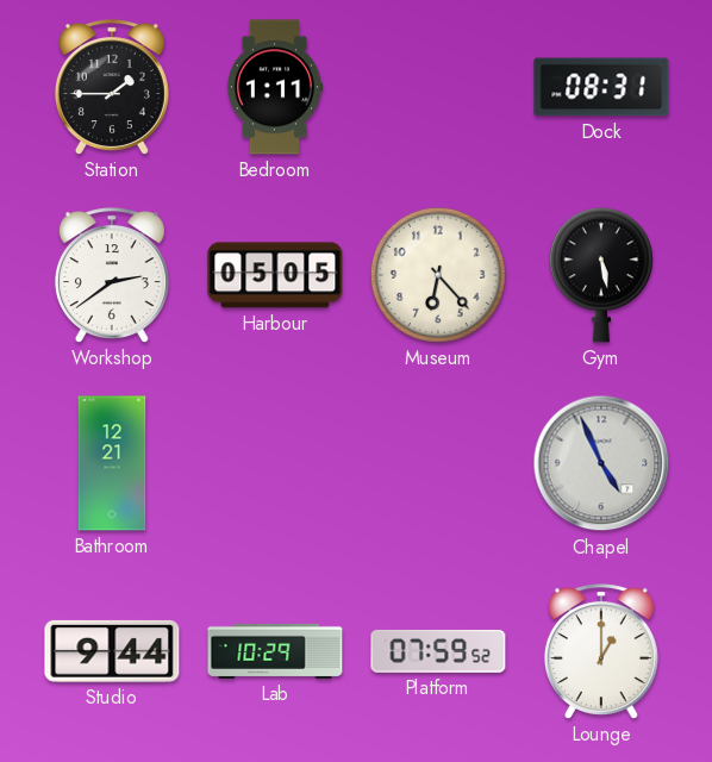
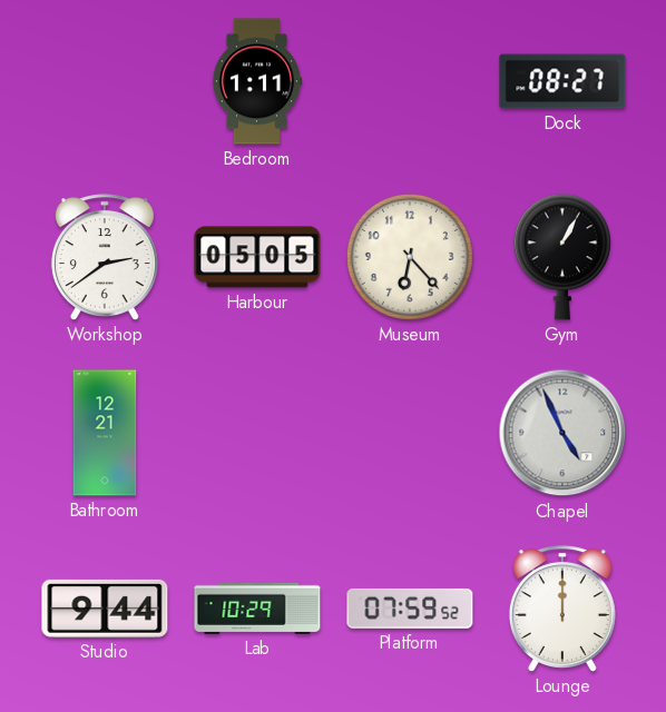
Station: 1:45 -> none
Dock: 08:31 -> 08:27
Gym: 5:28 -> 1:05
Lounge: 1:00 -> 12:00
